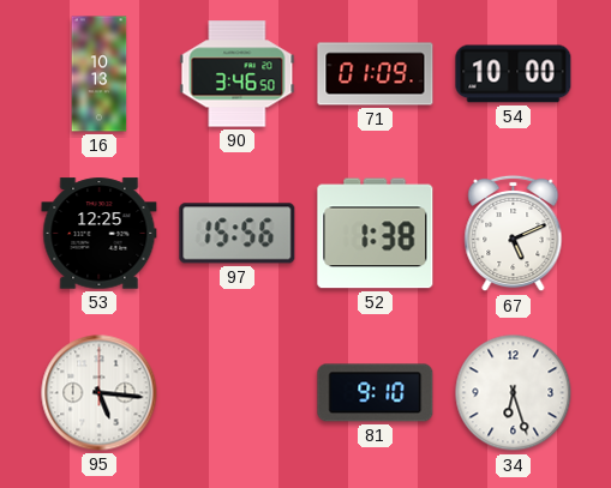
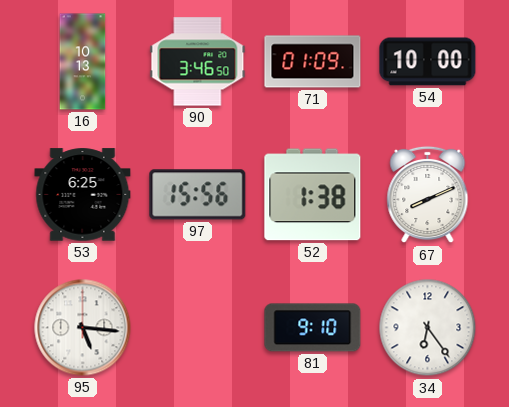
53: 12:25 -> 6:25
67: 5:11 -> 8:11
34: 6:27 -> 6:24
